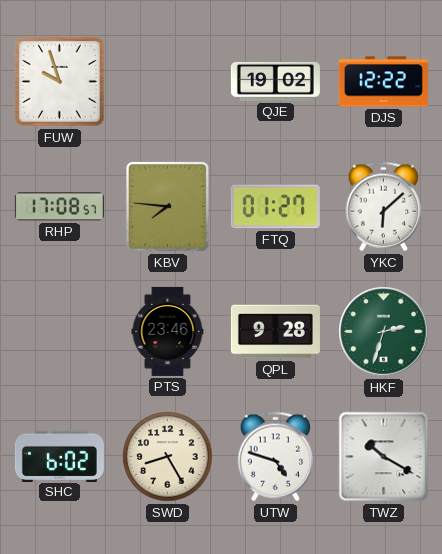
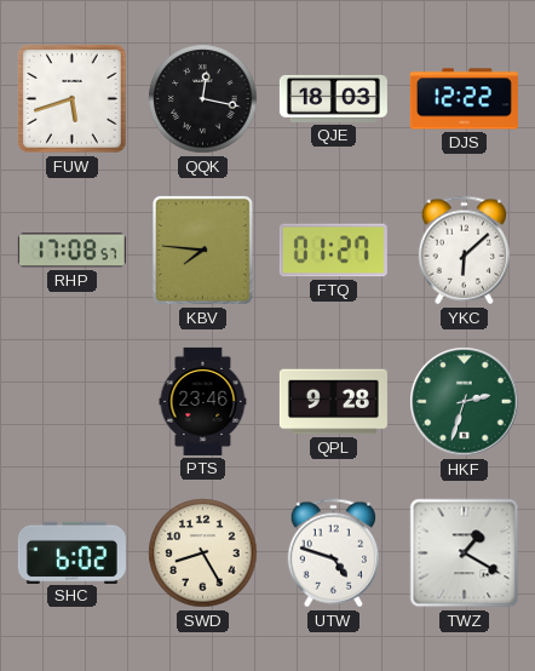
FUW: 9:57 -> 5:42
QQK: none -> 12:17
QJE: 19:02 -> 18:03
TWZ: 10:20 -> 1:20
